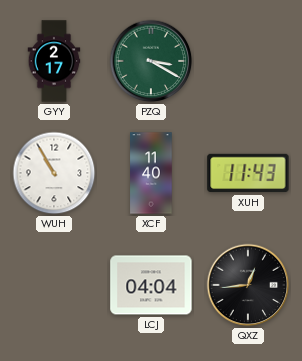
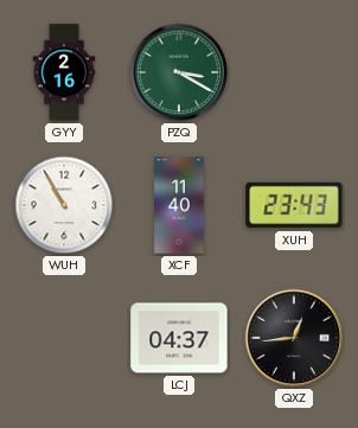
GYY: 2:17 -> 2:16
XUH: 11:43 -> 23:43
LCJ: 04:04 -> 04:37
